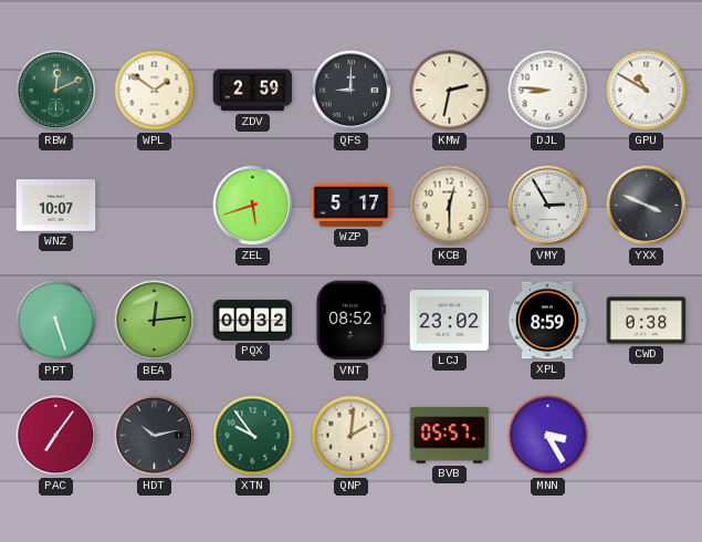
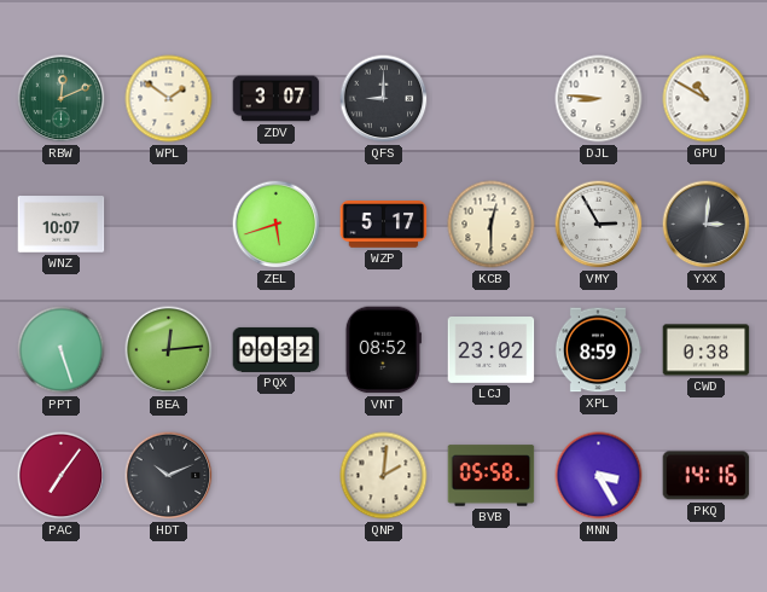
ZDV: 2:59 -> 3:07
KMW: 2:32 -> none
YXX: 3:49 -> 3:01
HDT: 10:13 -> 10:11
XTN: 9:54 -> none
BVB: 05:57 -> 05:58
PKQ: none -> 14:16
